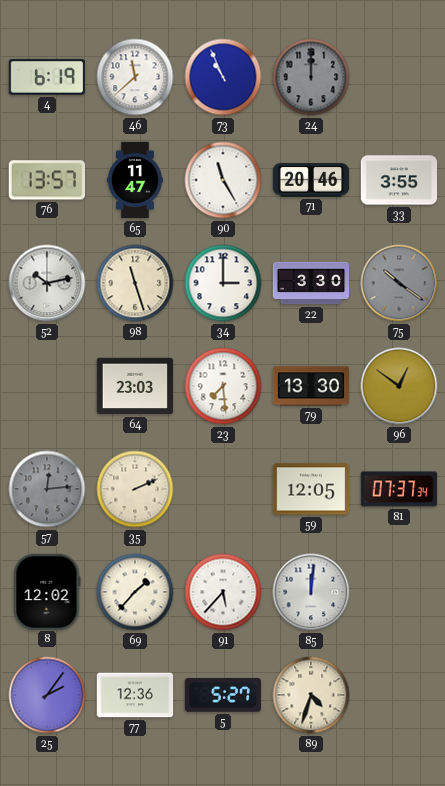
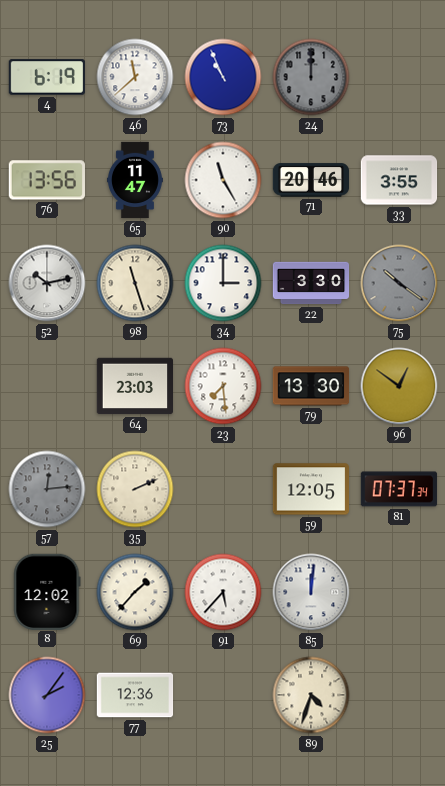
76: 13:57 -> 13:56
5: 5:27 -> none
